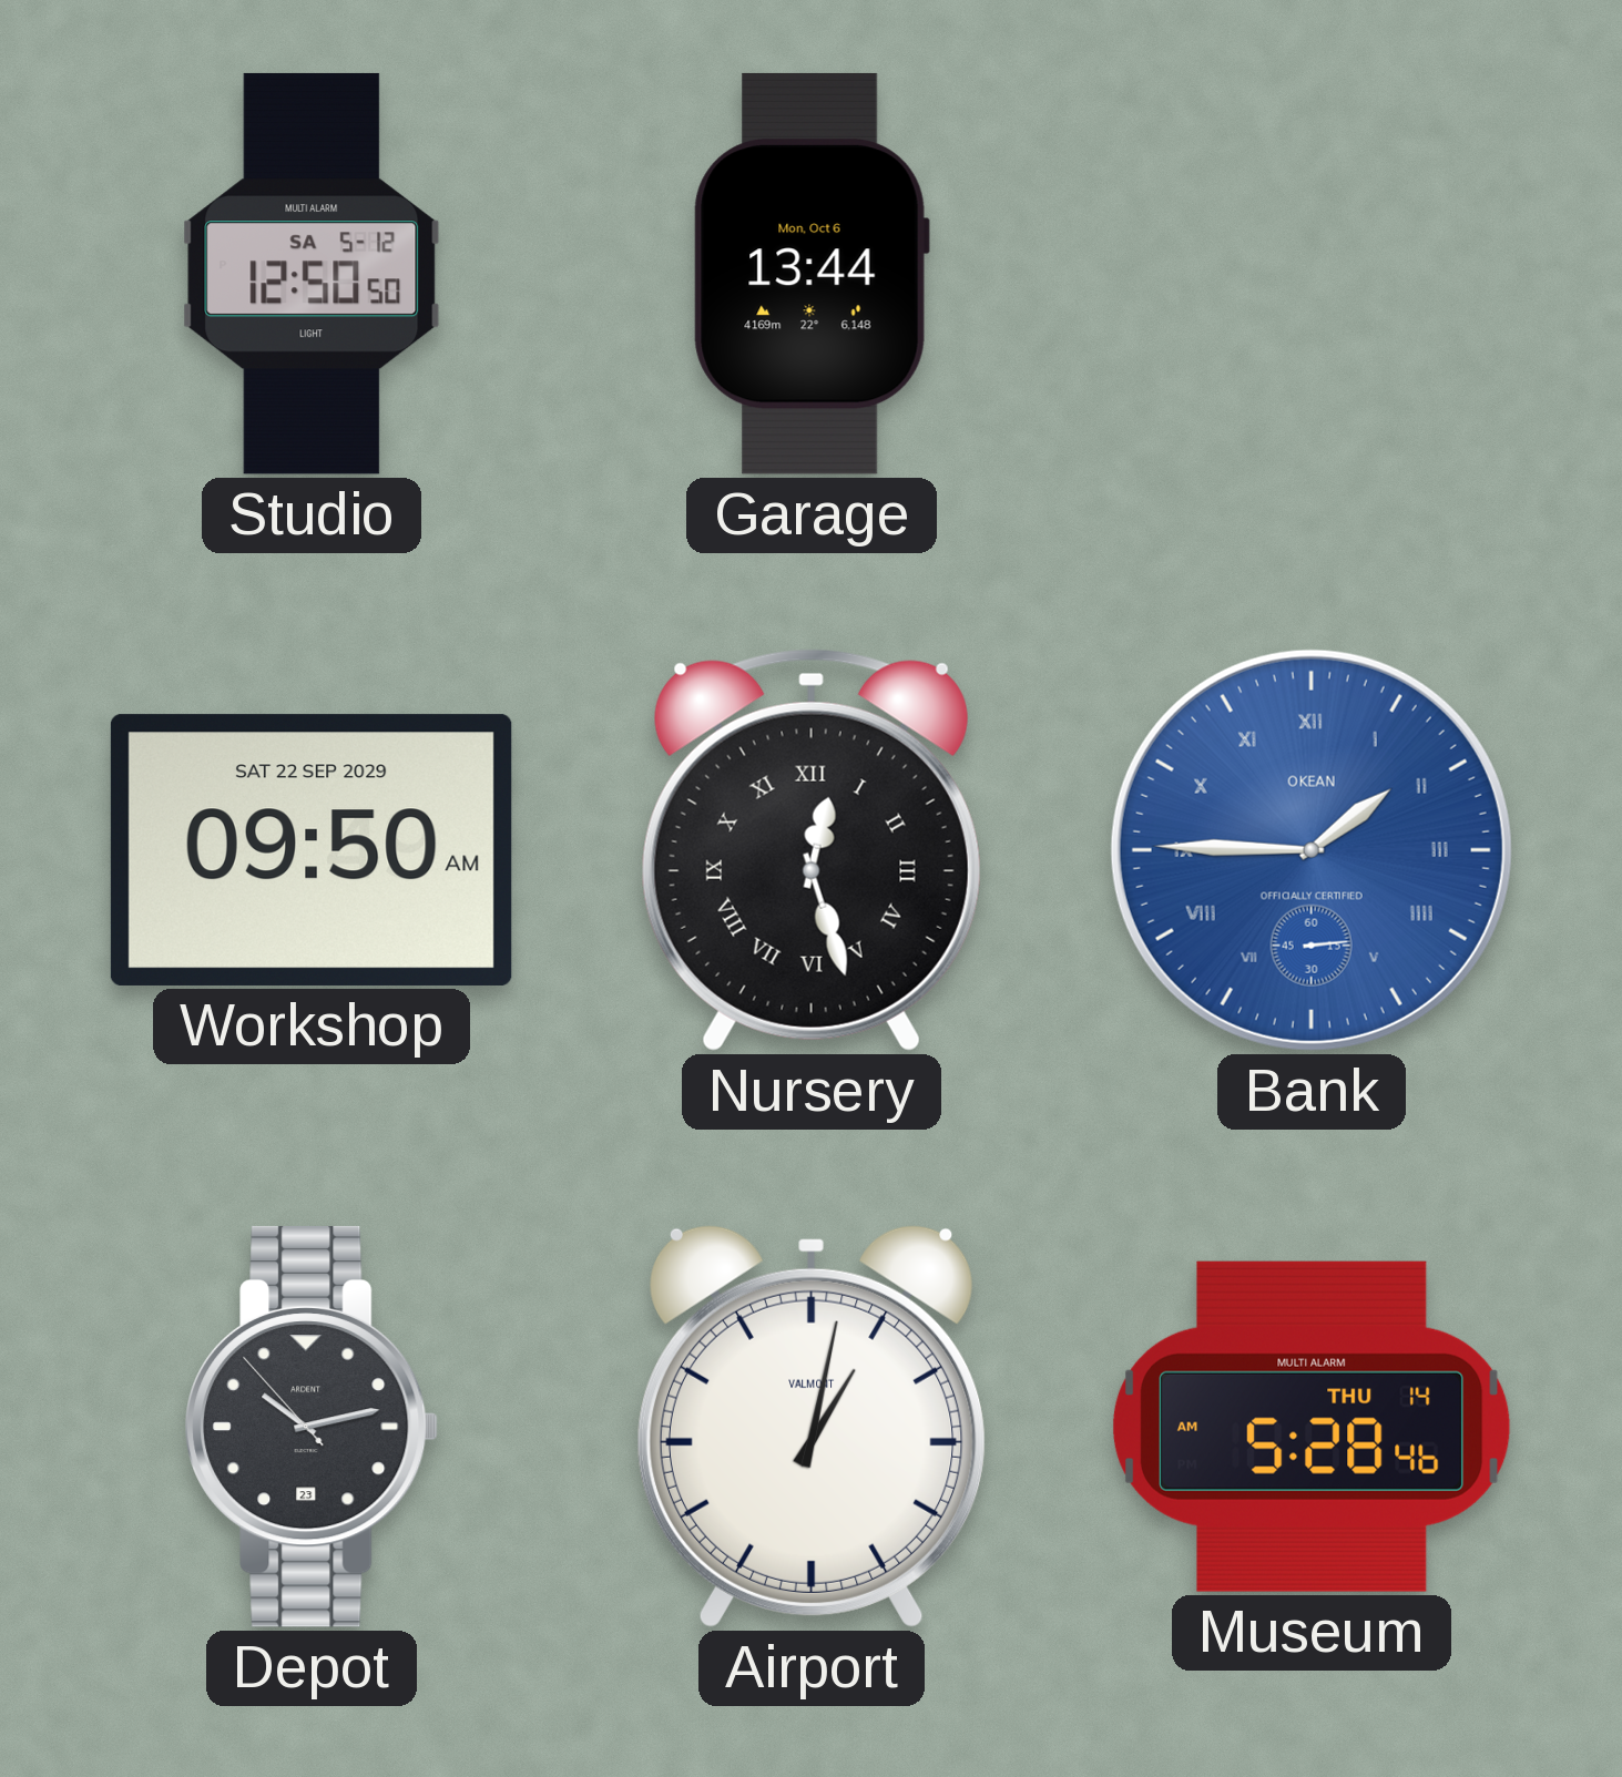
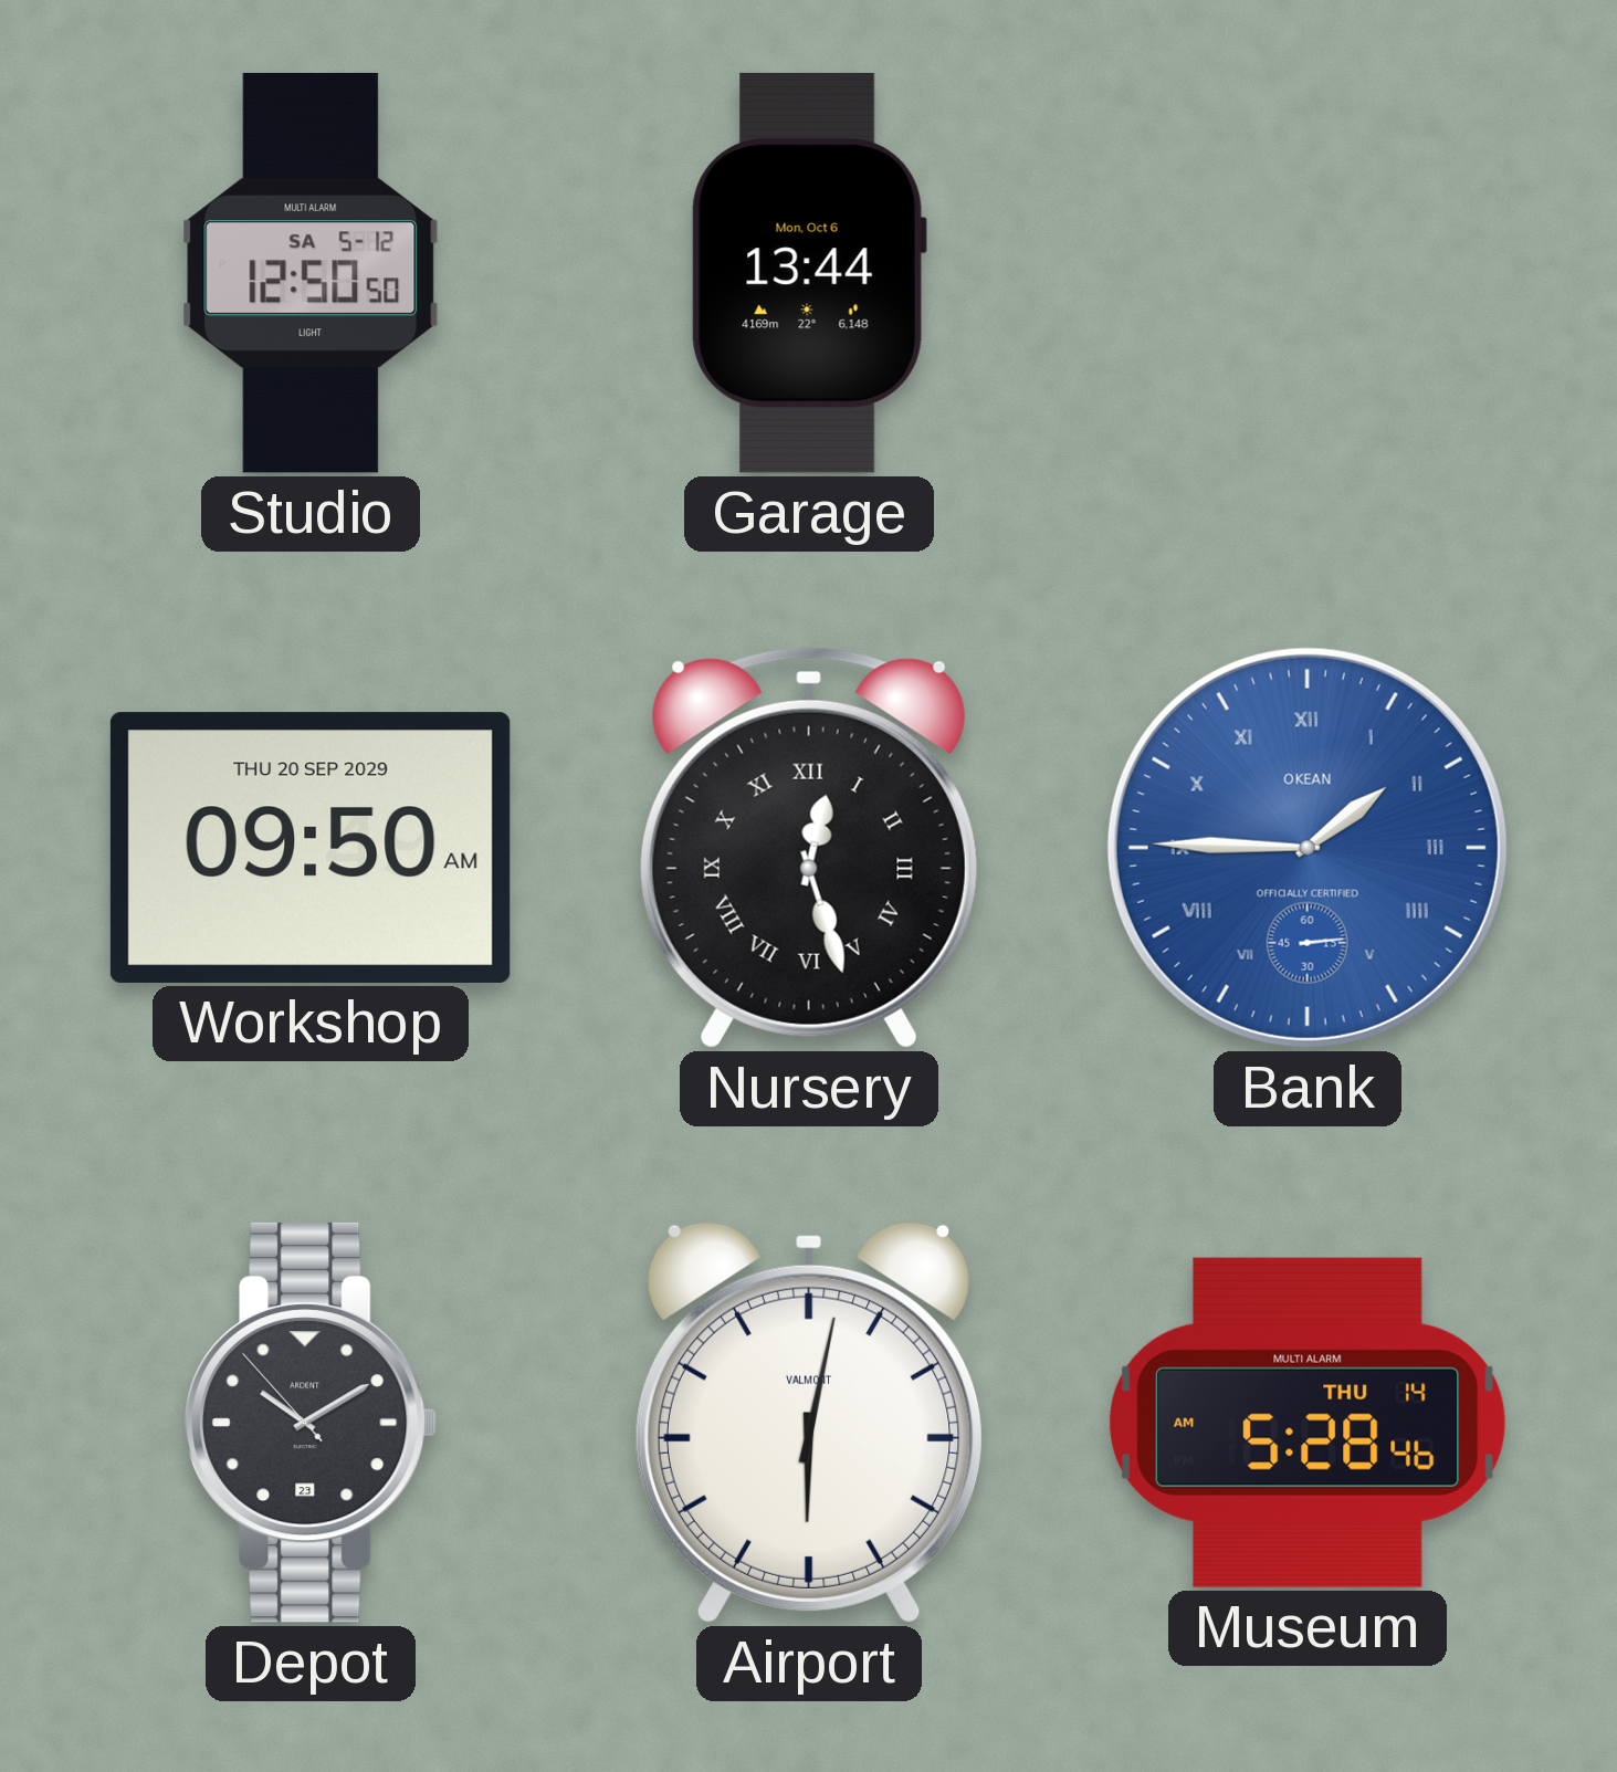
Workshop date: SAT 22 SEP 2029 -> THU 20 SEP 2029
Depot: 10:12 -> 10:09
Airport: 1:02 -> 6:02
